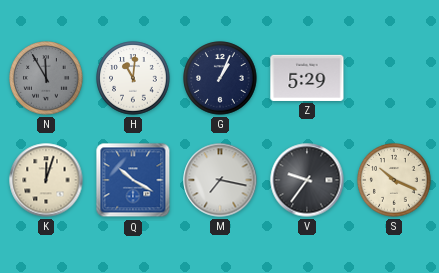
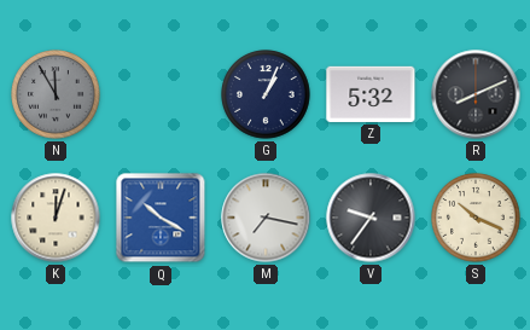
H: 11:01 -> none
Z: 5:29 -> 5:32
R: none -> 8:11
